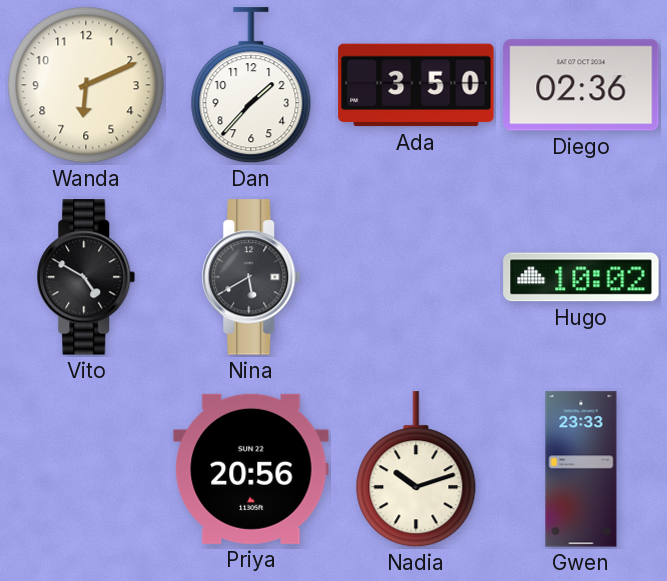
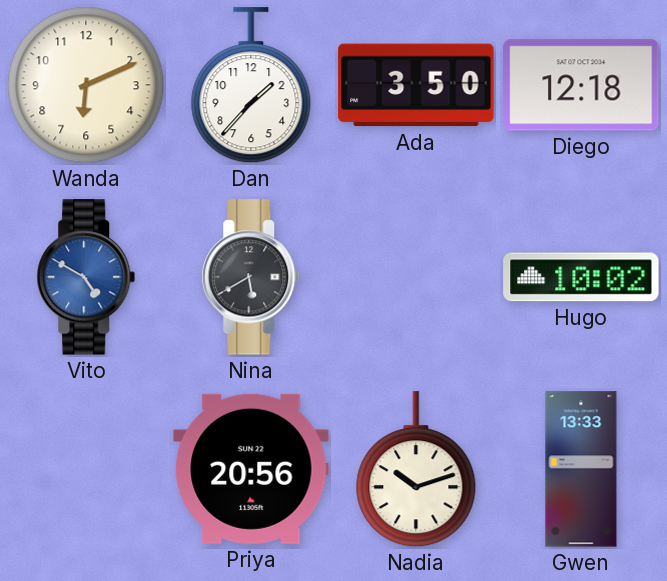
Diego: 02:36 -> 12:18
Vito dial: black -> blue
Gwen: 23:33 -> 13:33
